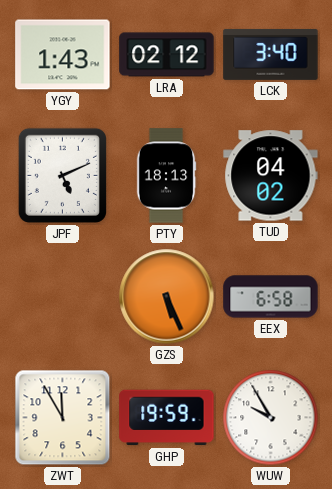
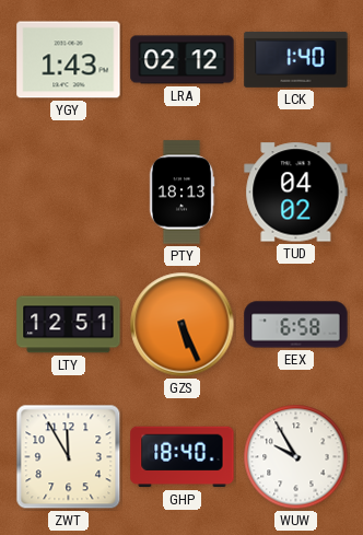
LCK: 3:40 -> 1:40
JPF: 5:11 -> none
LTY: none -> 12:51
GHP: 19:59 -> 18:40
